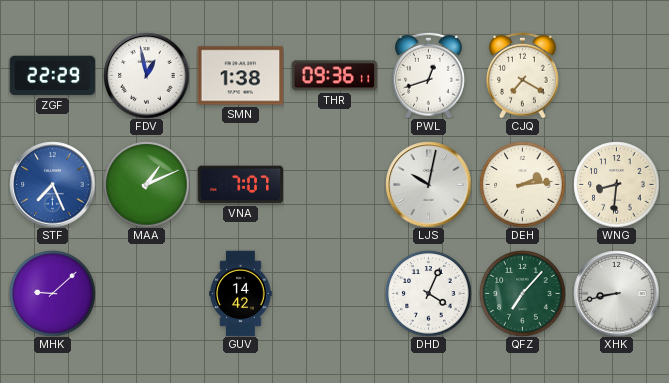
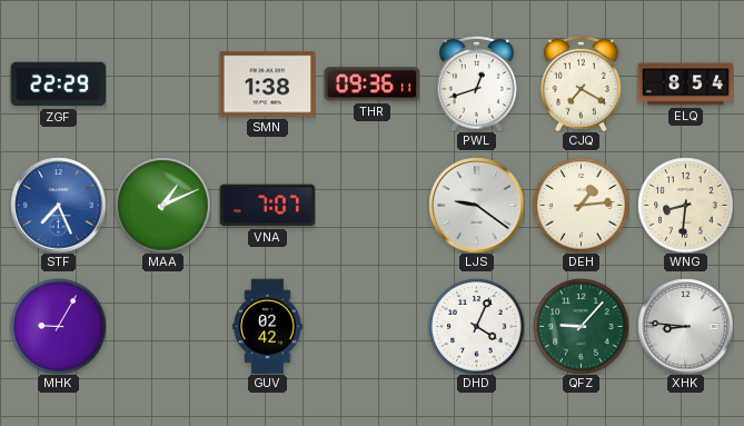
FDV: 12:58 -> none
ELQ: none -> 8:54
LJS: 10:02 -> 9:21
DEH: 2:14 -> 1:14
MHK: 9:08 -> 9:05
GUV: 14:42 -> 02:42
QFZ: 7:07 -> 9:07
XHK: 8:43 -> 8:46
